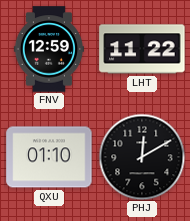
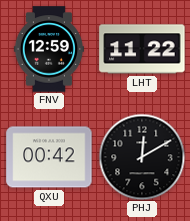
QXU: 01:10 -> 00:42
